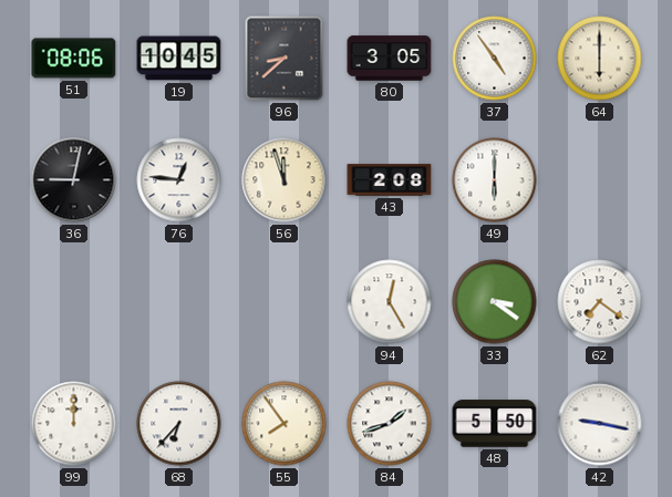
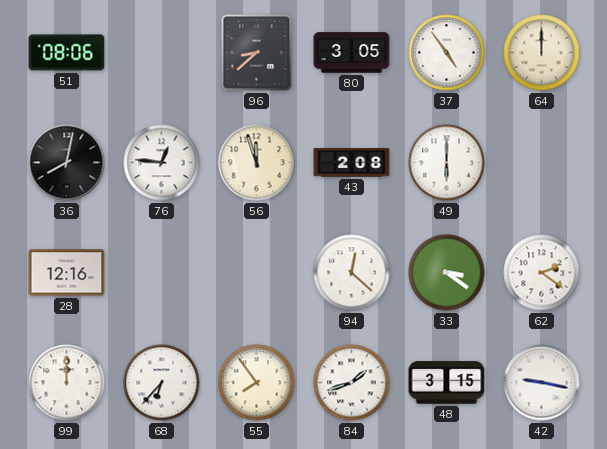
19: 10:45 -> none
64: 6:00 -> 12:00
36: 9:02 -> 8:02
28: none -> 12:16
94: 12:25 -> 12:22
62: 7:21 -> 2:21
48: 5:50 -> 3:15
